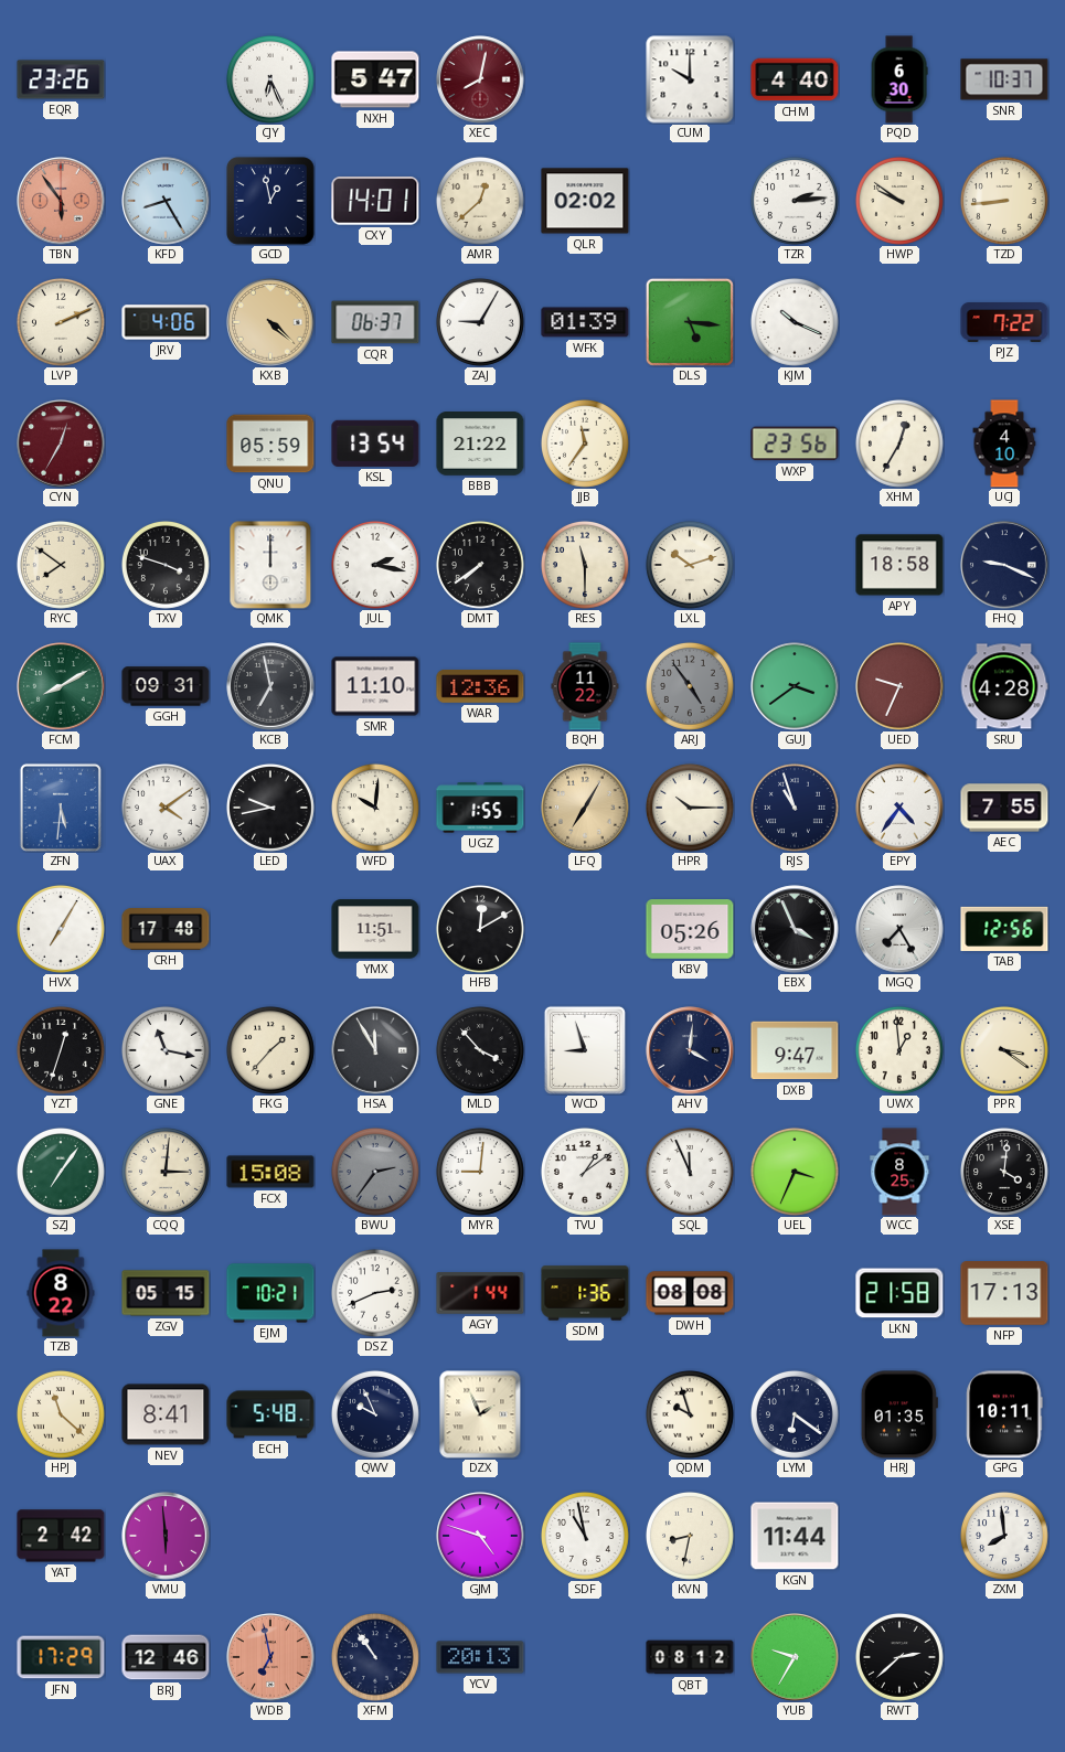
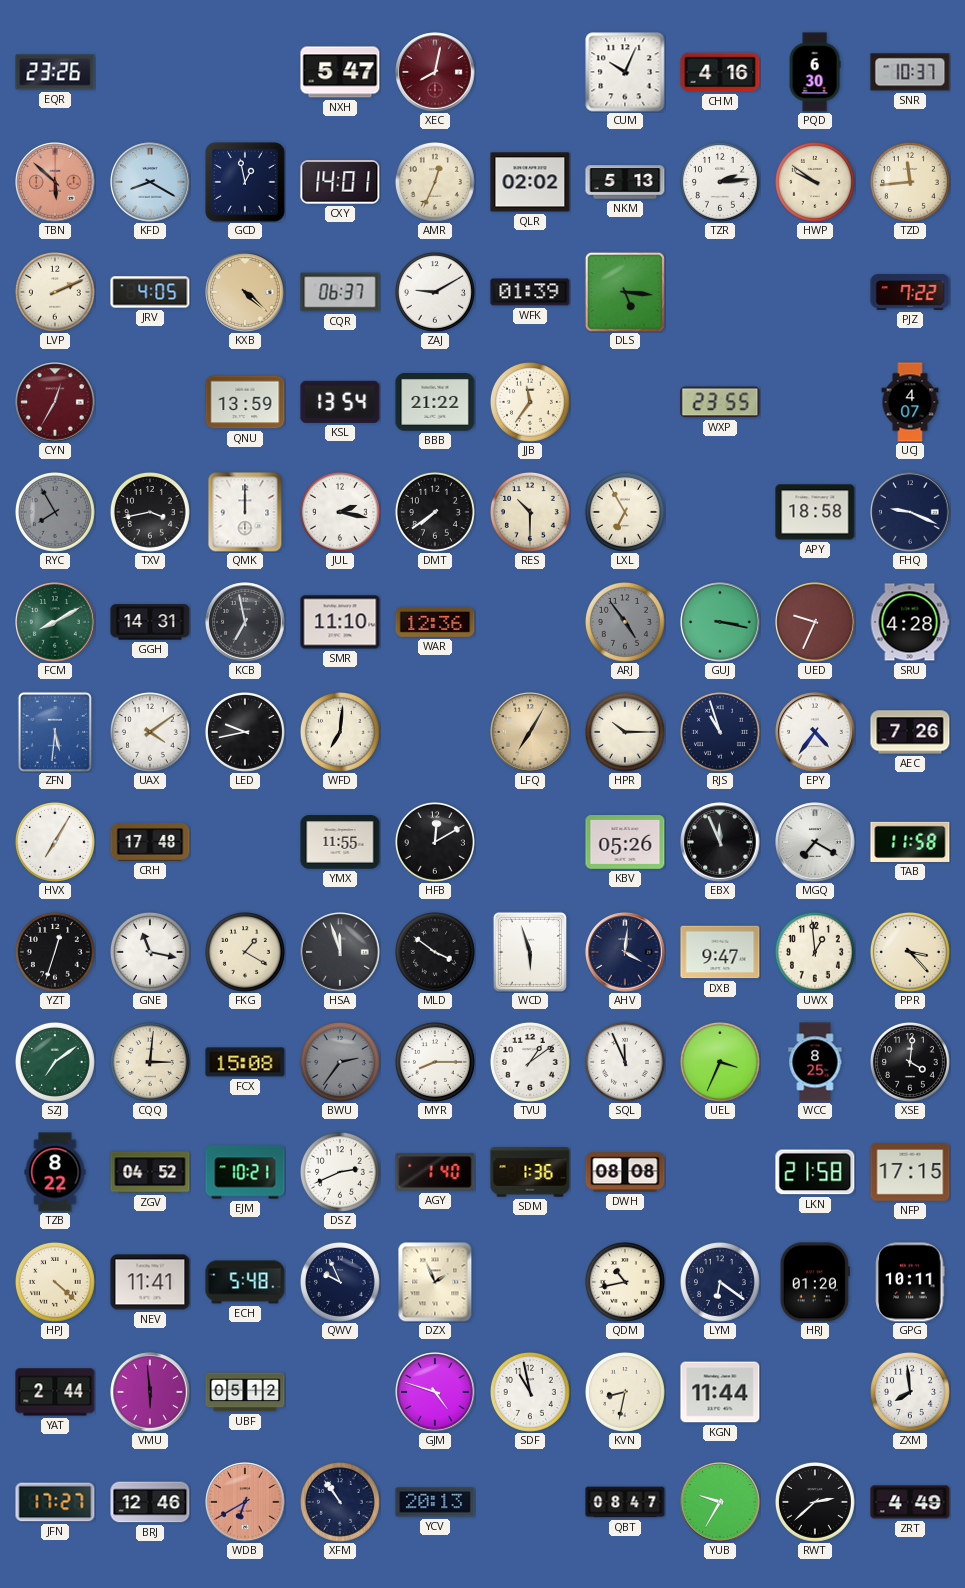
CJY: 6:26 -> none
CUM: 10:00 -> 10:04
CHM: 4:40 -> 4:16
TBN: 5:54 -> 5:52
KFD: 8:25 -> 8:20
AMR: 12:38 -> 12:34
NKM: none -> 5:13
TZD: 8:44 -> 11:44
JRV: 4:06 -> 4:05
ZAJ: 9:05 -> 9:10
KJM: 10:19 -> none
QNU: 05:59 -> 13:59
WXP: 23:56 -> 23:55
XHM: 12:35 -> none
UCJ: 4:10 -> 4:07
RYC: 7:51 -> 7:55
RYC dial: cream -> grey
TXV: 3:48 -> 3:43
RES: 11:30 -> 10:30
LXL: 10:12 -> 6:55
GGH: 09:31 -> 14:31
BQH: 11:22 -> none
GUJ: 3:39 -> 3:17
WFD: 10:01 -> 7:01
UGZ: 1:55 -> none
AEC: 7:55 -> 7:26
YMX: 11:51 -> 11:55
EBX: 3:56 -> 11:56
MGQ: 7:25 -> 7:20
TAB: 12:56 -> 11:58
FKG: 1:37 -> 1:20
HSA: 11:55 -> 11:57
MLD: 3:53 -> 3:51
WCD: 8:57 -> 5:57
PPR: 3:21 -> 3:23
SZJ: 7:06 -> 7:09
MYR: 9:01 -> 8:15
ZGV: 05:15 -> 04:52
AGY: 1:44 -> 1:40
NFP: 17:13 -> 17:15
HPJ: 11:22 -> 4:22
NEV: 8:41 -> 11:41
QDM: 9:57 -> 10:43
HRJ: 01:35 -> 01:20
YAT: 2:42 -> 2:44
UBF: none -> 05:12
JFN: 17:29 -> 17:27
WDB: 6:58 -> 6:40
QBT: 08:12 -> 08:47
ZRT: none -> 4:49
